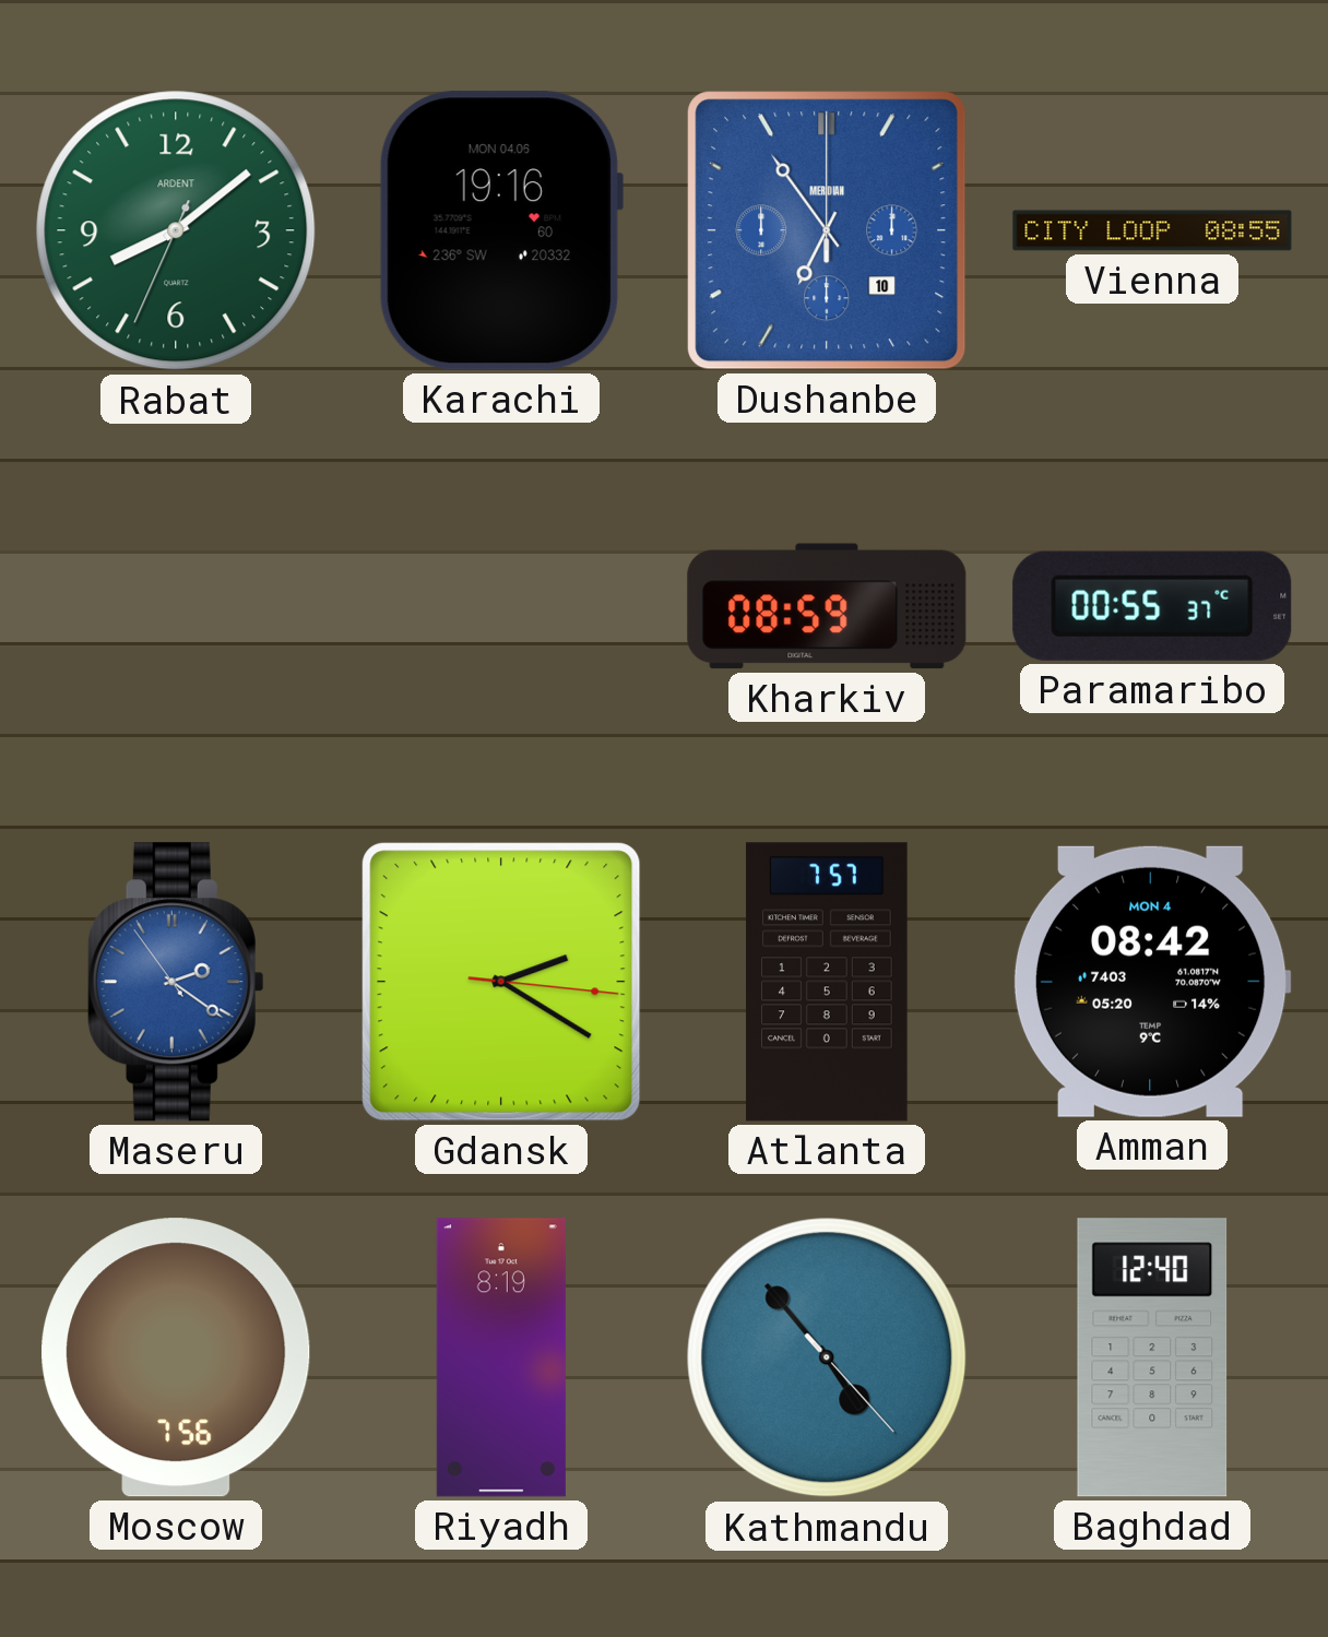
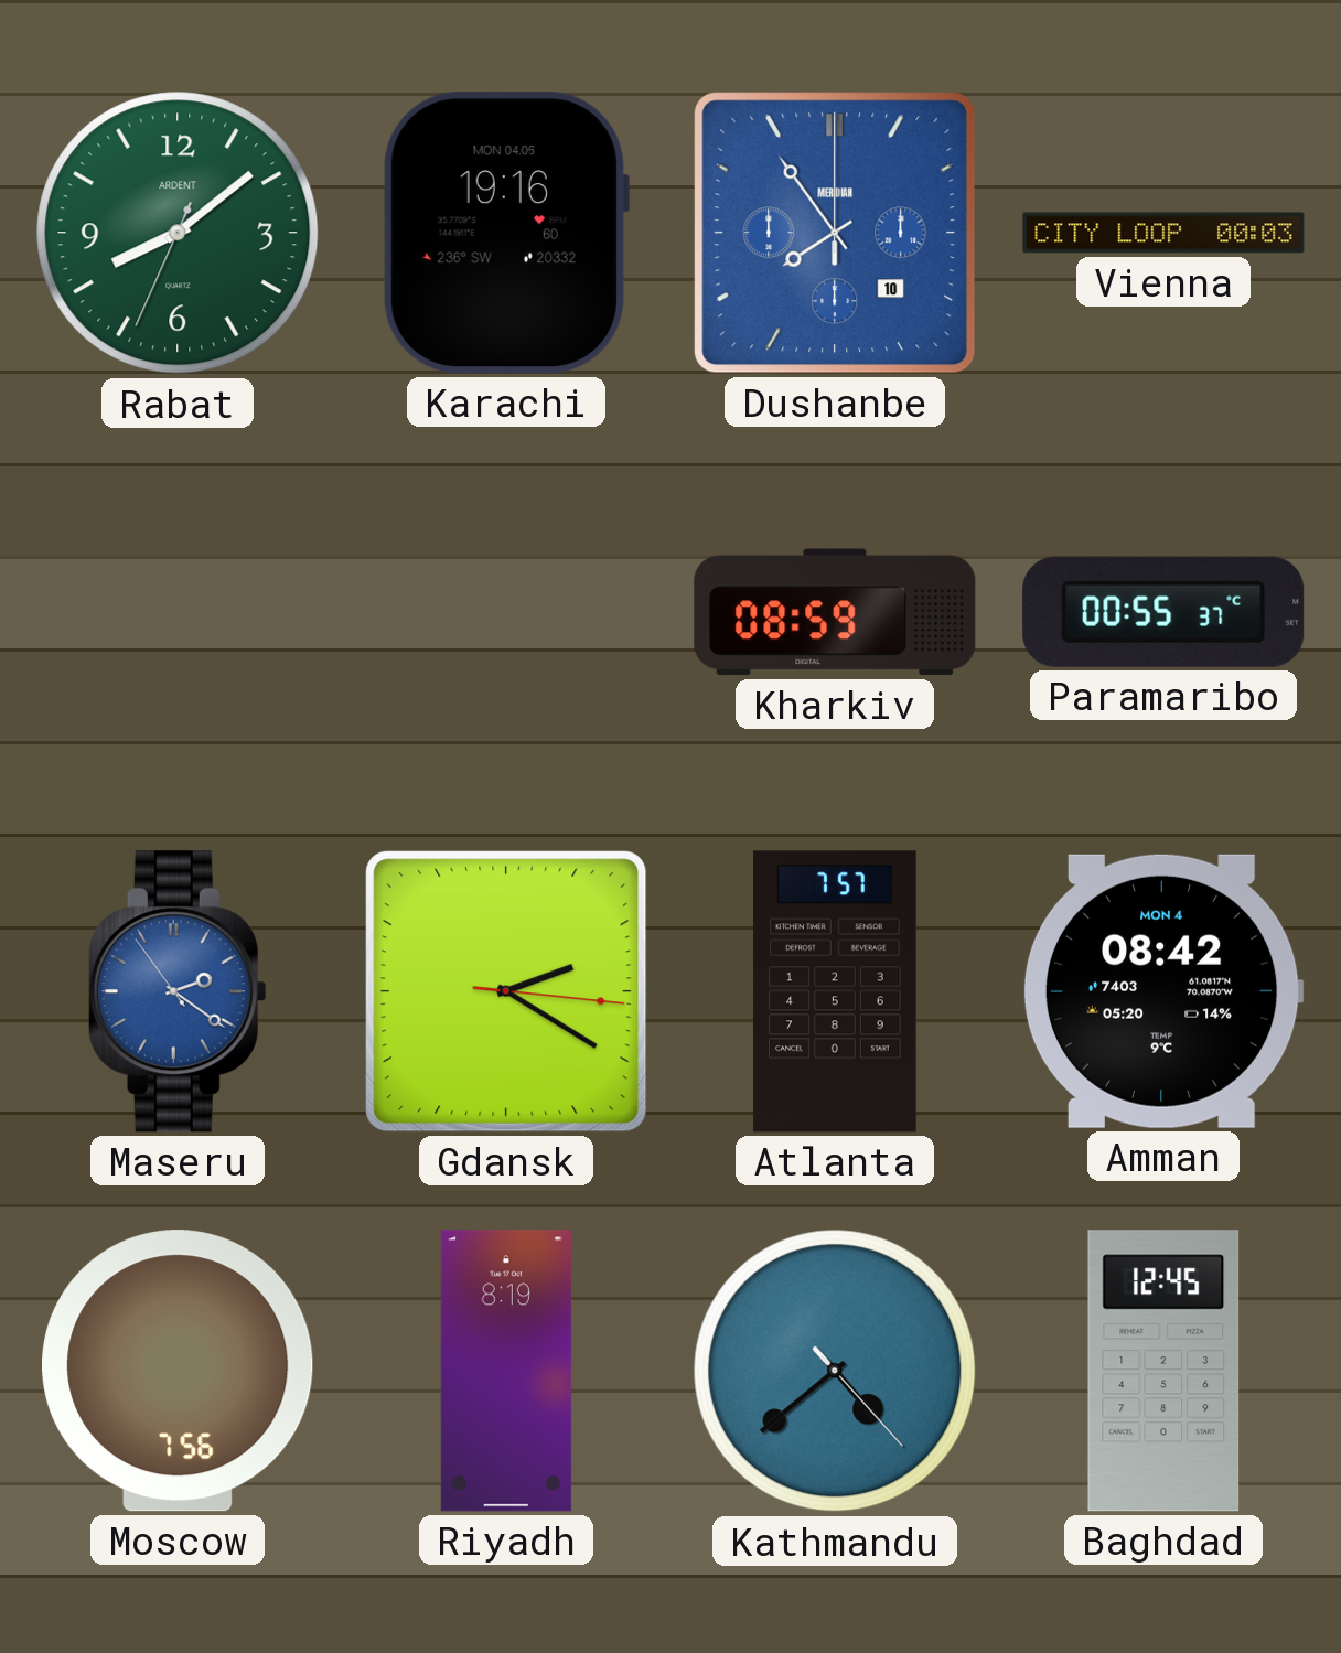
Dushanbe: 6:54 -> 7:54
Vienna: 08:55 -> 00:03
Kathmandu: 4:53 -> 4:38
Baghdad: 12:40 -> 12:45
